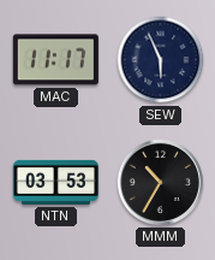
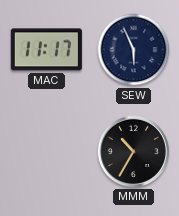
NTN: 03:53 -> none
